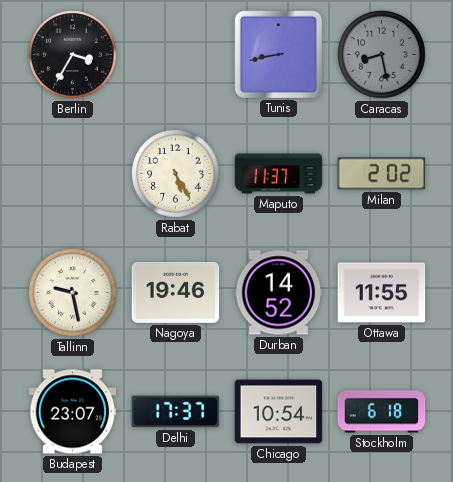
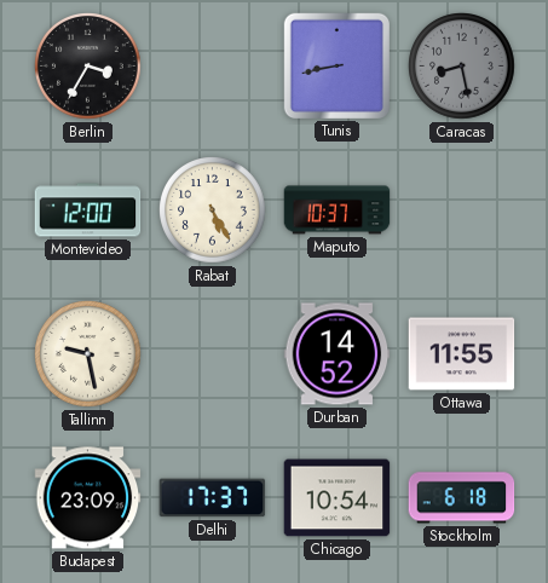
Montevideo: none -> 12:00
Maputo: 11:37 -> 10:37
Milan: 2:02 -> none
Nagoya: 19:46 -> none
Budapest: 23:07 -> 23:09
